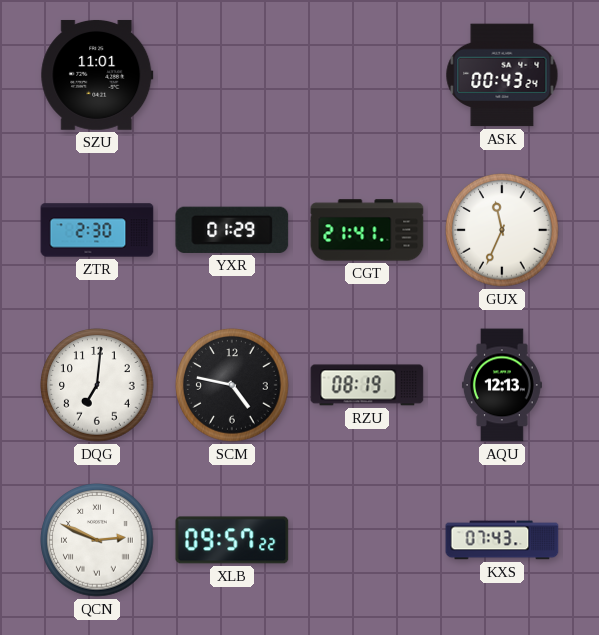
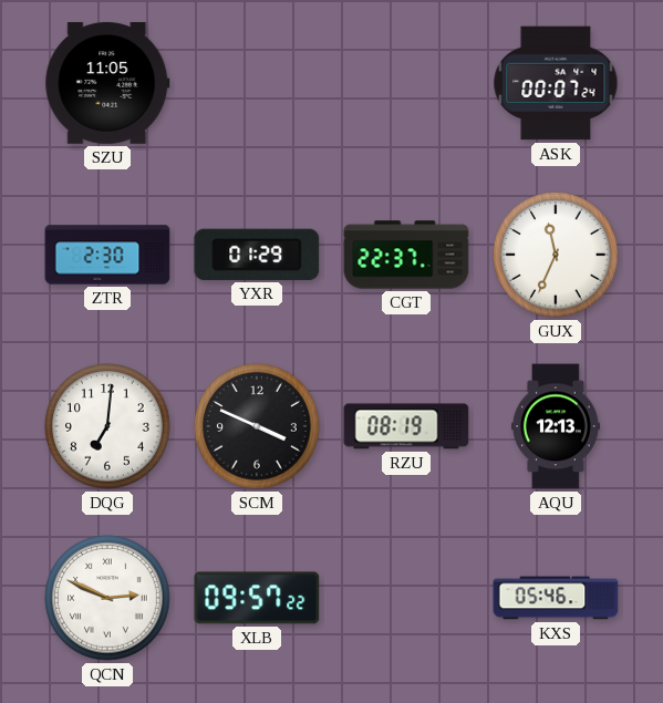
SZU: 11:01 -> 11:05
ASK: 00:43 -> 00:07
CGT: 21:41 -> 22:37
SCM: 4:47 -> 3:49
KXS: 07:43 -> 05:46
